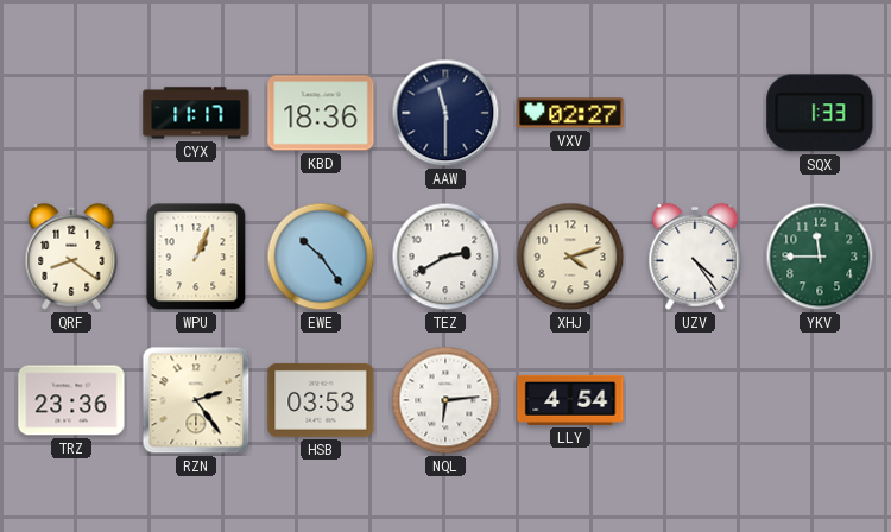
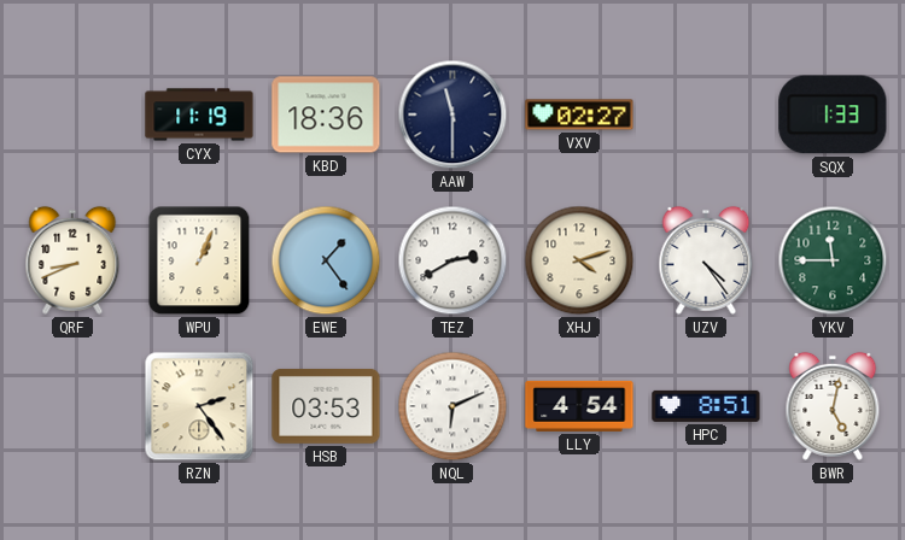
CYX: 11:17 -> 11:19
QRF: 8:21 -> 8:41
EWE: 10:24 -> 1:24
TRZ: 23:36 -> none
NQL: 6:14 -> 6:11
HPC: none -> 8:51
BWR: none -> 5:02
